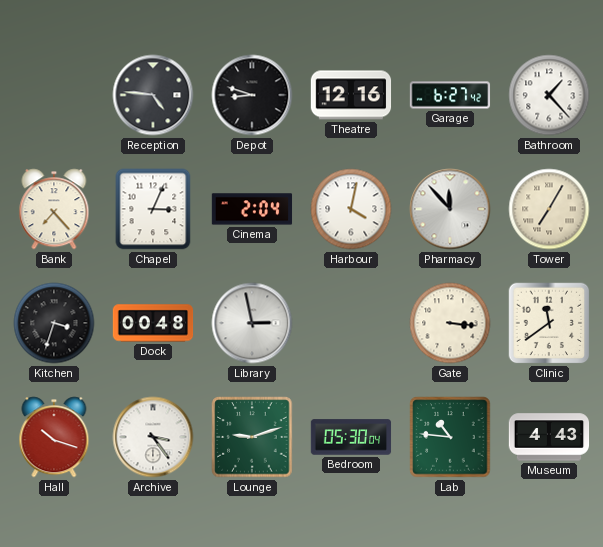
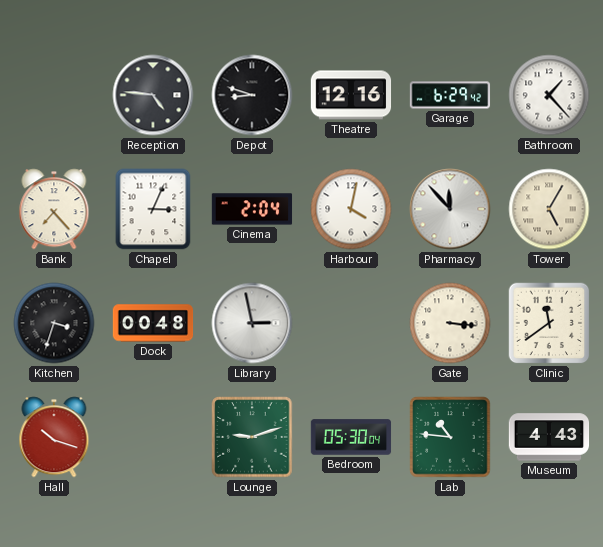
Garage: 6:27 -> 6:29
Tower: 7:05 -> 5:05
Archive: 3:24 -> none
